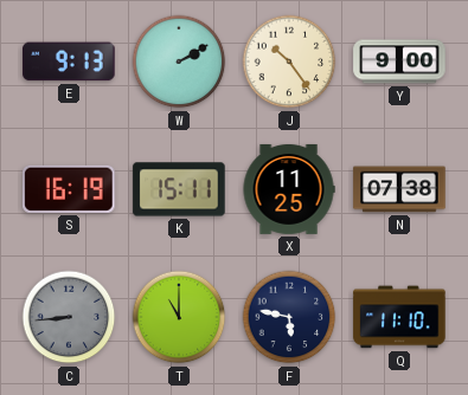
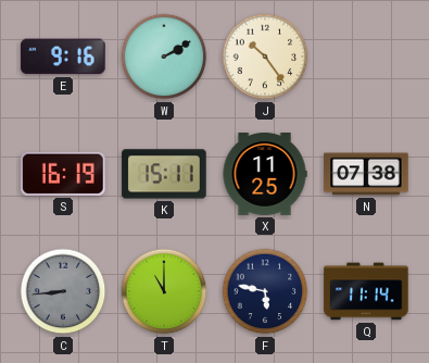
E: 9:13 -> 9:16
Y: 9:00 -> none
Q: 11:10 -> 11:14
